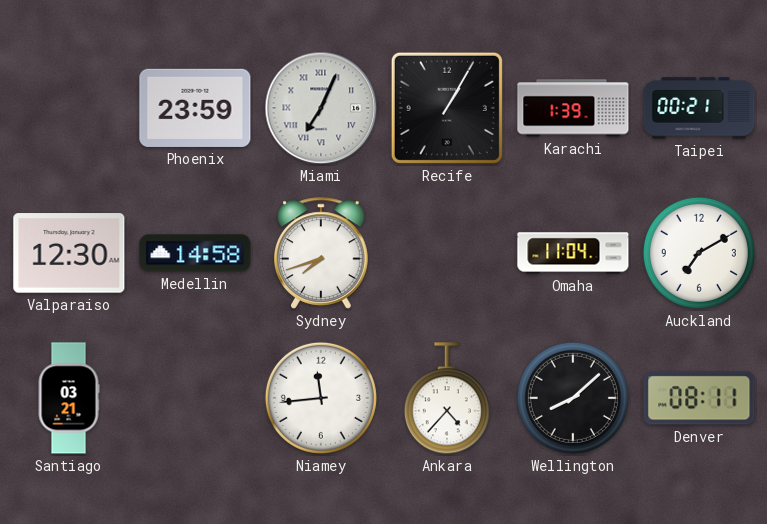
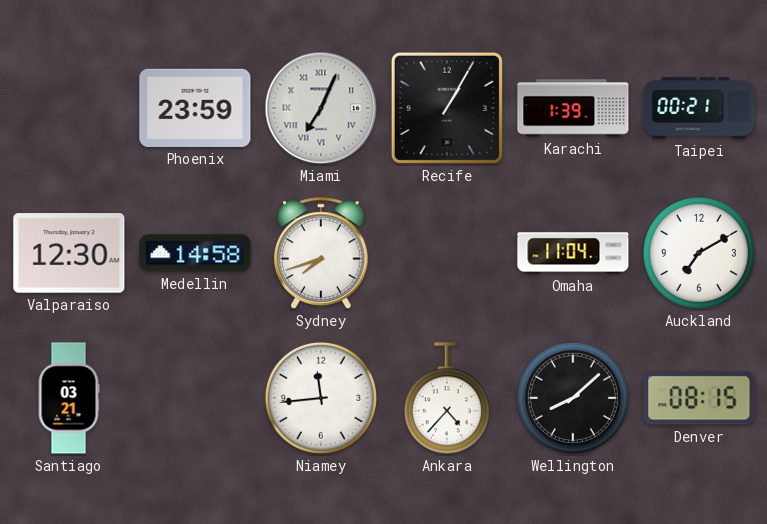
Denver: 08:11 -> 08:15
